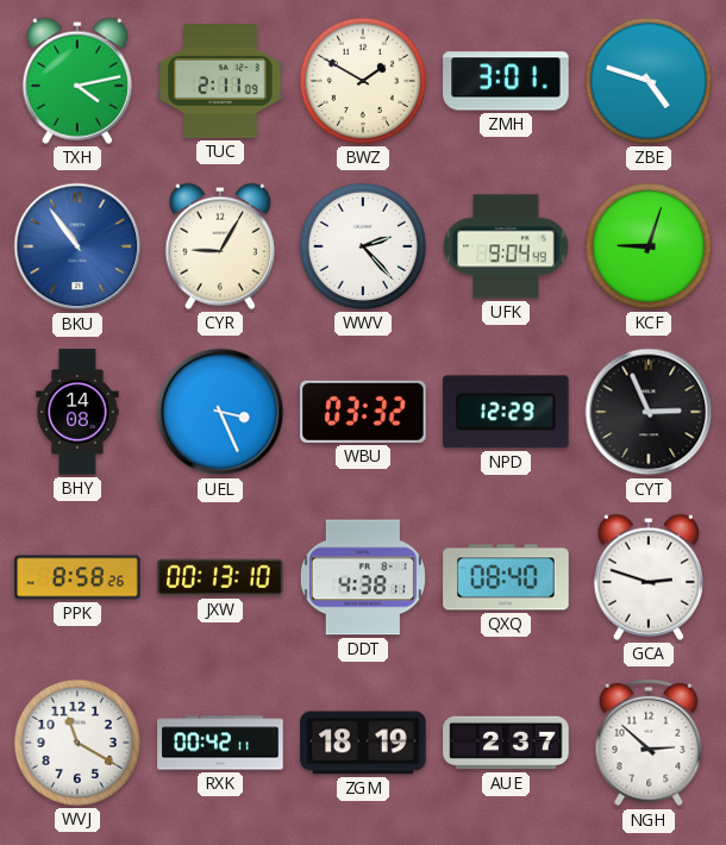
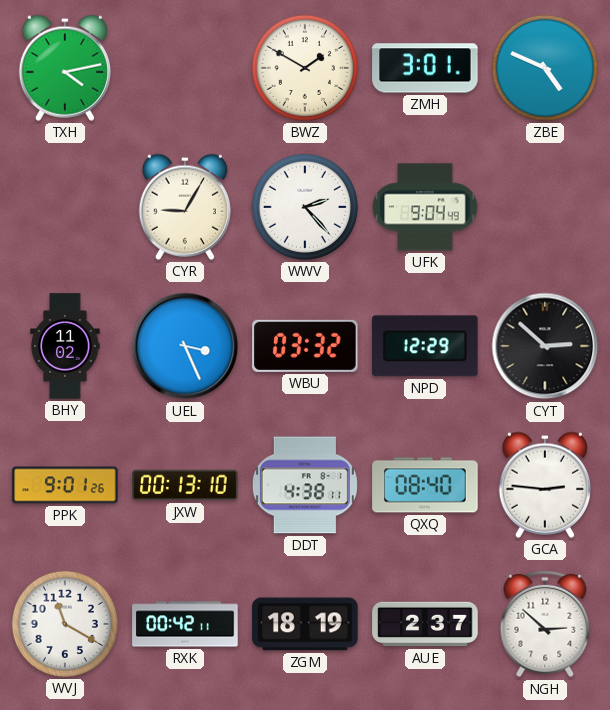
TUC: 2:11 -> none
ZBE: 4:48 -> 4:49
BKU: 10:54 -> none
KCF: 9:03 -> none
BHY: 14:08 -> 11:02
CYT: 2:56 -> 2:52
PPK: 8:58 -> 9:01
GCA: 2:48 -> 2:46
